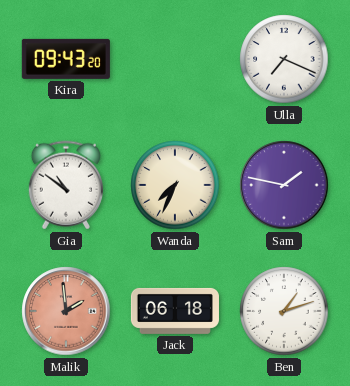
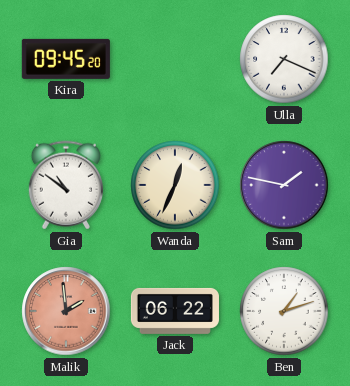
Kira: 09:43 -> 09:45
Wanda: 7:34 -> 12:34
Jack: 06:18 -> 06:22
